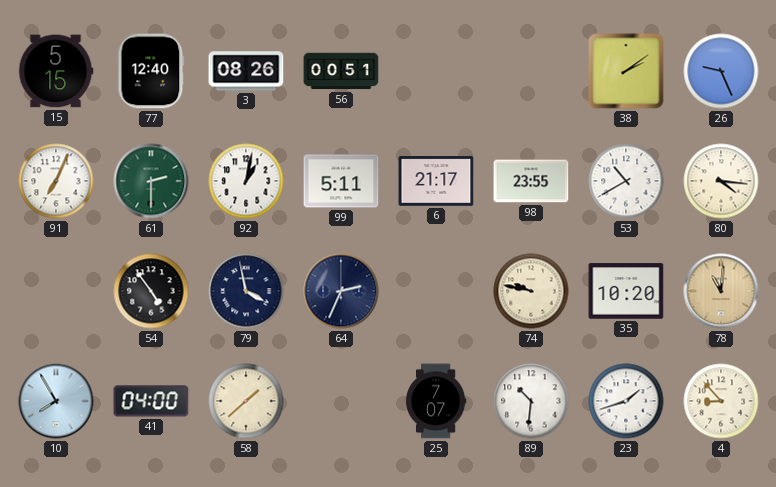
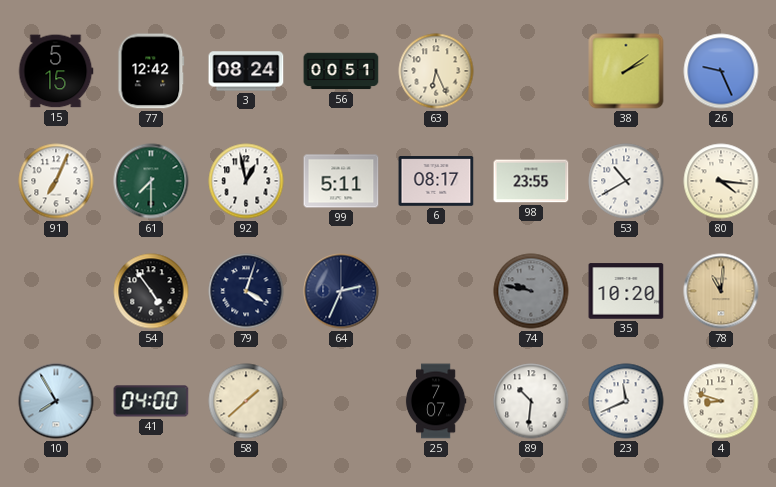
77: 12:40 -> 12:42
3: 08:26 -> 08:24
63: none -> 6:26
61: 2:30 -> 7:30
92: 1:02 -> 12:58
6: 21:17 -> 08:17
79: 3:58 -> 4:03
74 dial: cream -> grey
23: 1:42 -> 11:41
4: 8:53 -> 8:48
